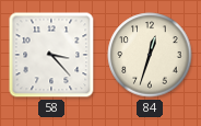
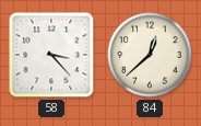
84: 12:33 -> 12:38
